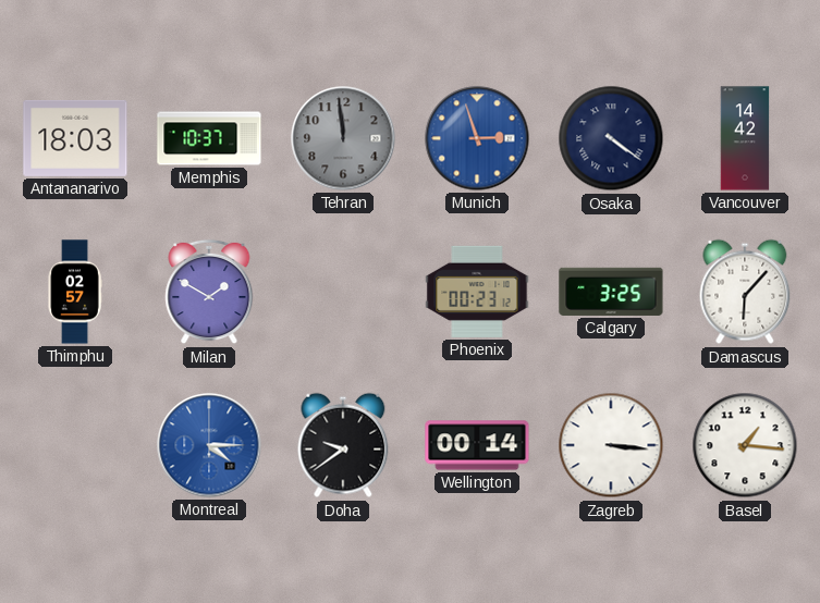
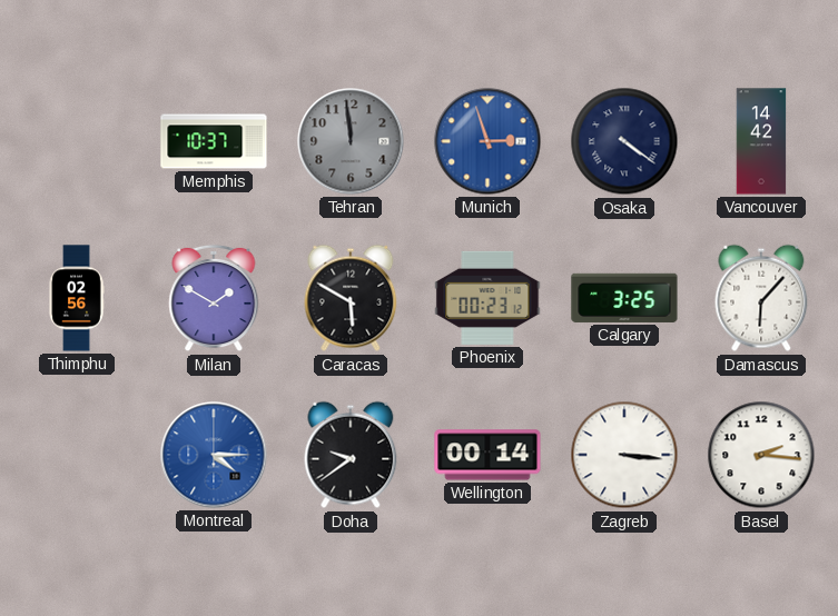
Antananarivo: 18:03 -> none
Thimphu: 02:57 -> 02:56
Caracas: none -> 5:50
Basel: 1:16 -> 2:16
